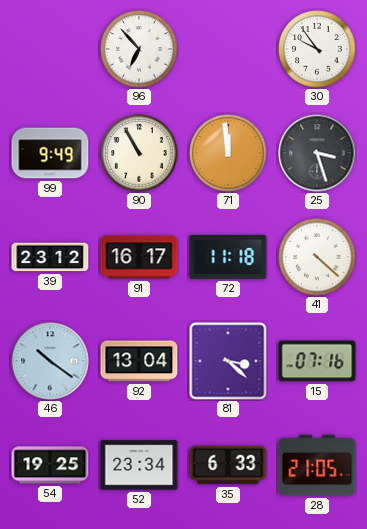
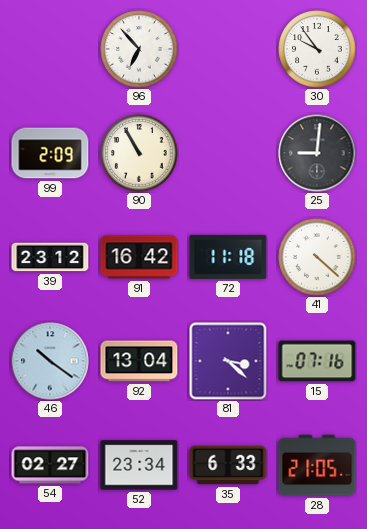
99: 9:49 -> 2:09
71: 11:59 -> none
25: 3:27 -> 9:01
91: 16:17 -> 16:42
54: 19:25 -> 02:27
